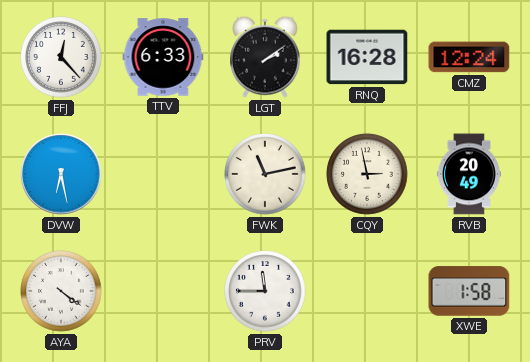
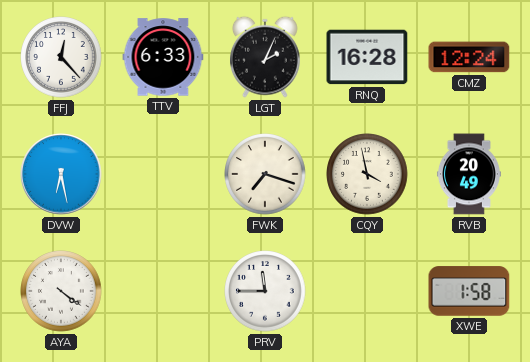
LGT: 2:09 -> 2:04
FWK: 11:13 -> 7:18
CQY: 2:58 -> 3:58
